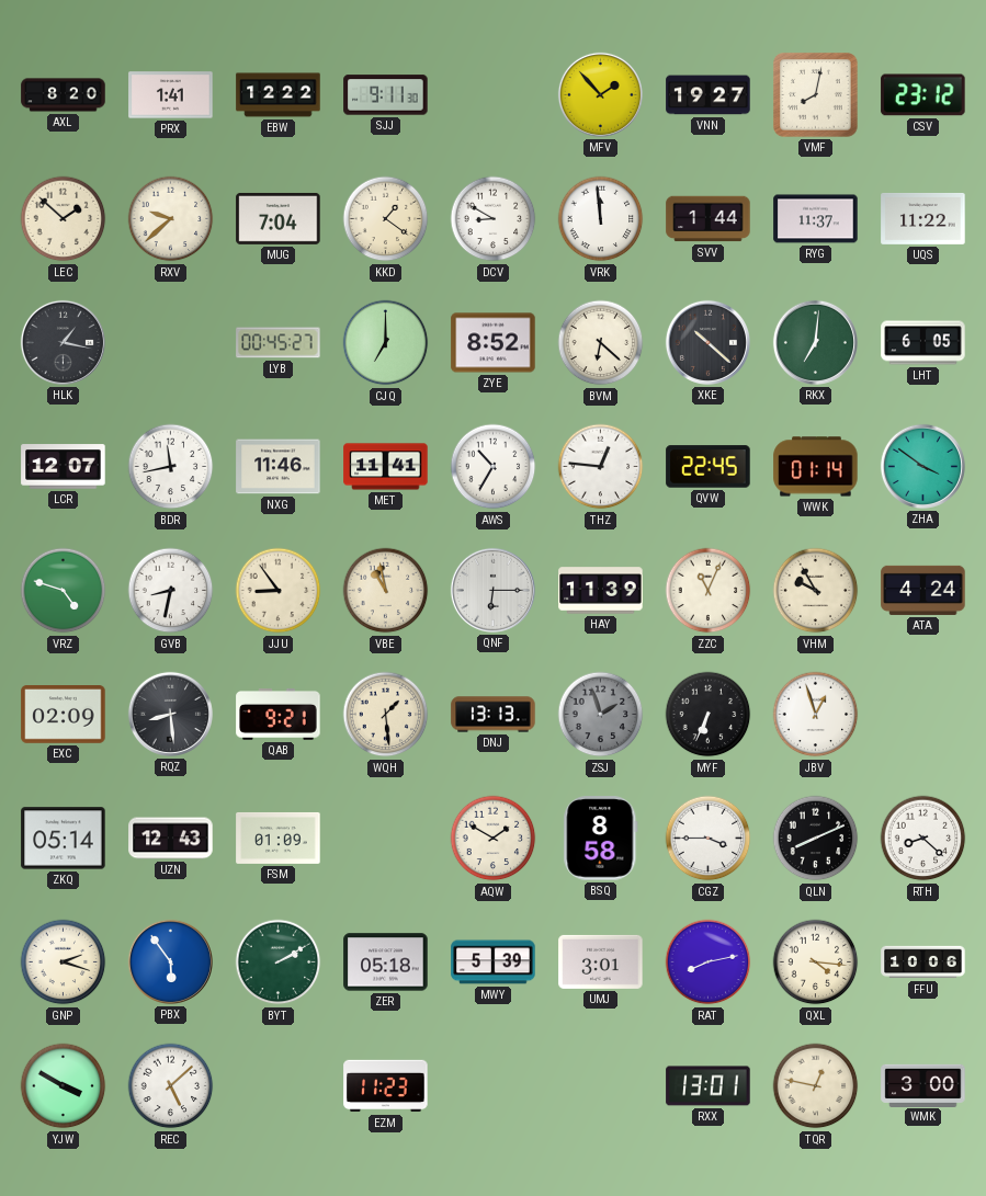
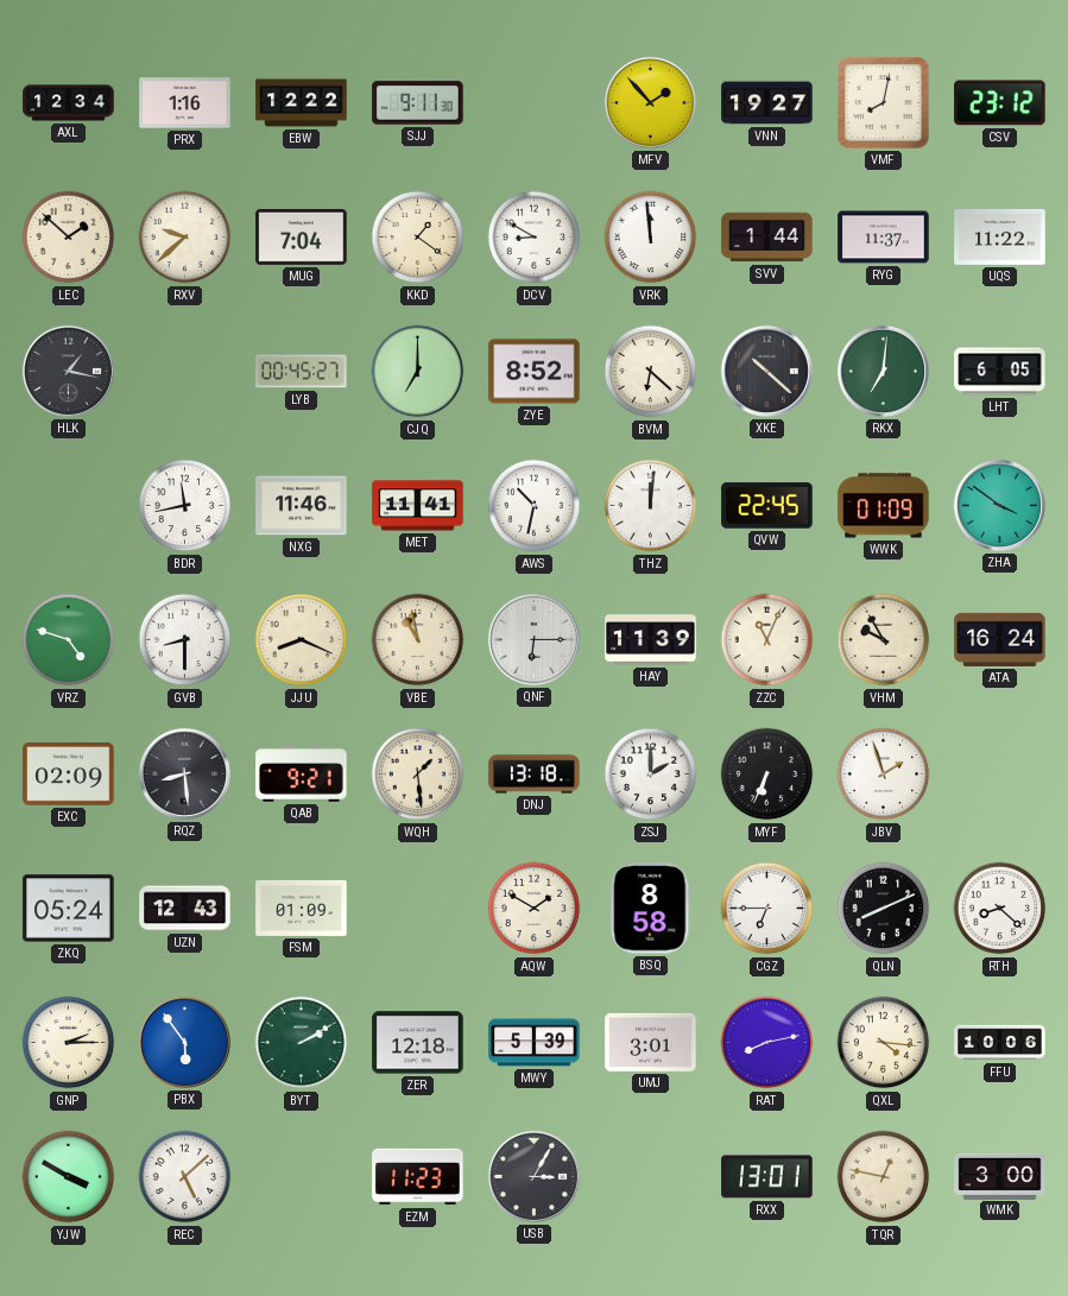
AXL: 8:20 -> 12:34
PRX: 1:41 -> 1:16
LCR: 12:07 -> none
AWS: 10:35 -> 10:32
THZ: 12:46 -> 12:01
WWK: 01:14 -> 01:09
GVB: 8:32 -> 8:30
JJU: 8:54 -> 8:19
ATA: 4:24 -> 16:24
DNJ: 13:13 -> 13:18
ZSJ: 1:57 -> 2:00
ZSJ dial: grey -> white
JBV: 12:57 -> 1:57
ZKQ: 05:14 -> 05:24
CGZ: 3:45 -> 6:45
GNP: 2:18 -> 2:15
ZER: 05:18 -> 12:18
USB: none -> 3:05
